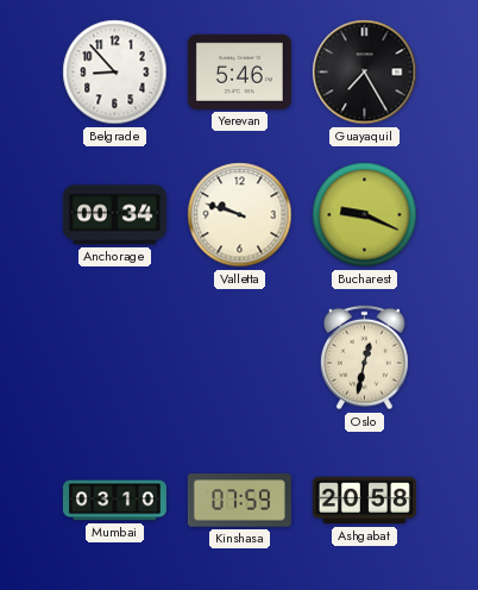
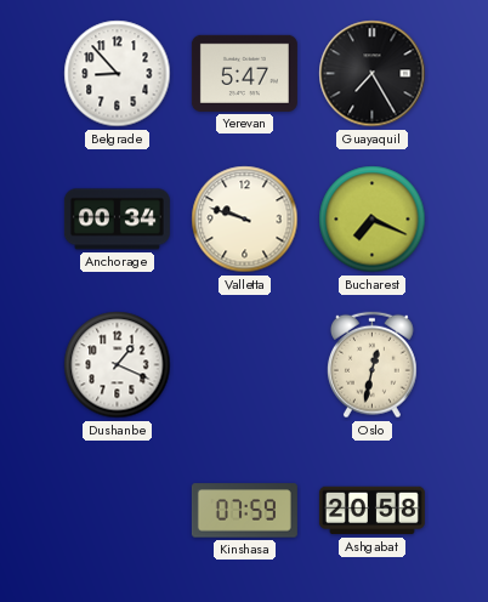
Yerevan: 5:46 -> 5:47
Bucharest: 9:19 -> 7:19
Dushanbe: none -> 1:19
Mumbai: 03:10 -> none
